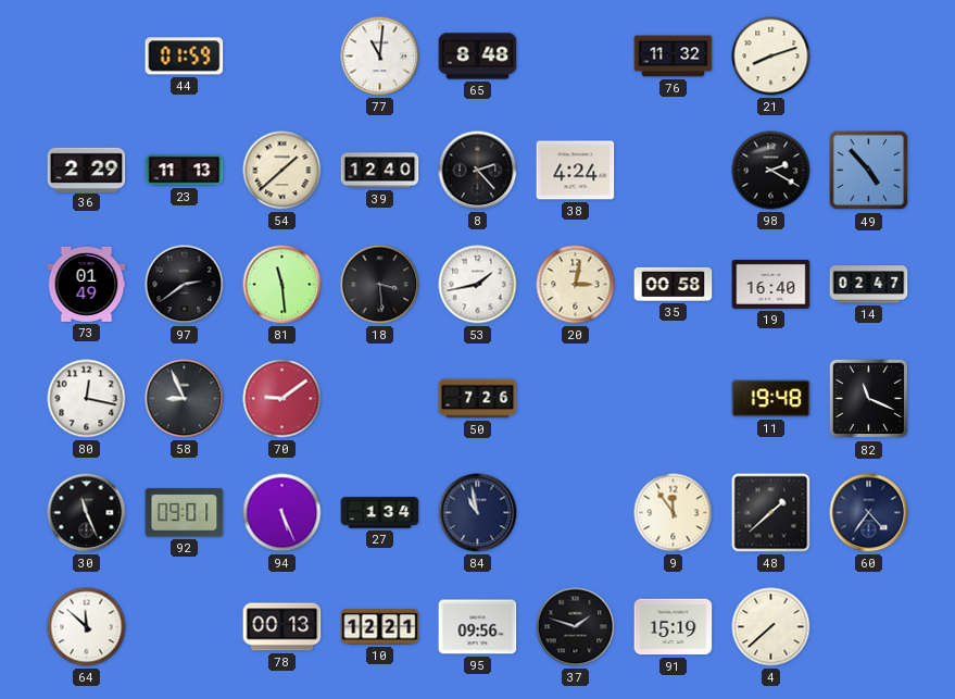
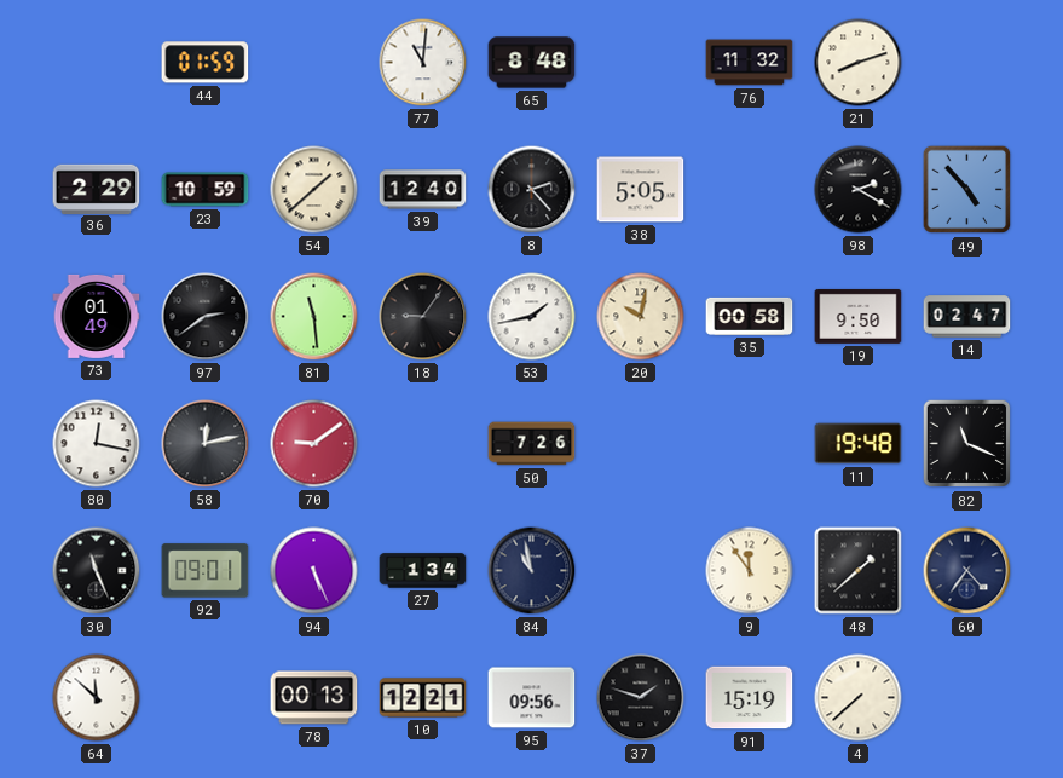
23: 11:13 -> 10:59
38: 4:24 -> 5:05
18: 3:29 -> 9:06
20: 3:02 -> 10:02
19: 16:40 -> 9:50
58: 8:56 -> 12:13
